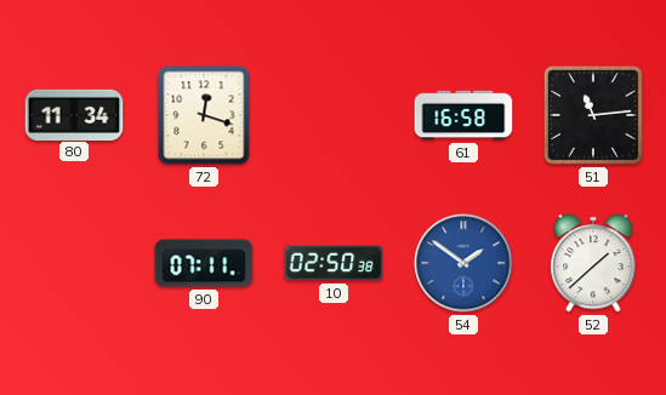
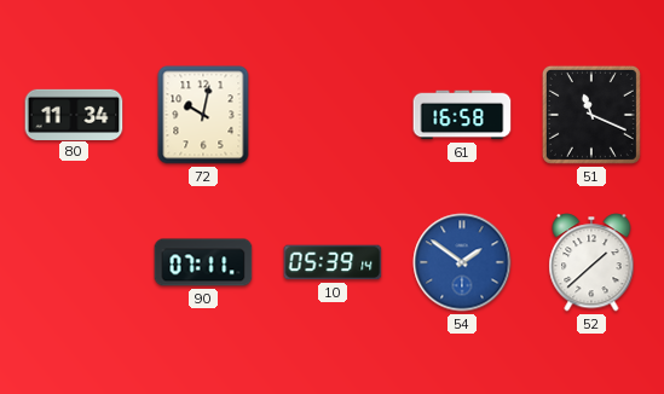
72: 12:18 -> 10:02
51: 11:14 -> 11:19
10: 02:50 -> 05:39
